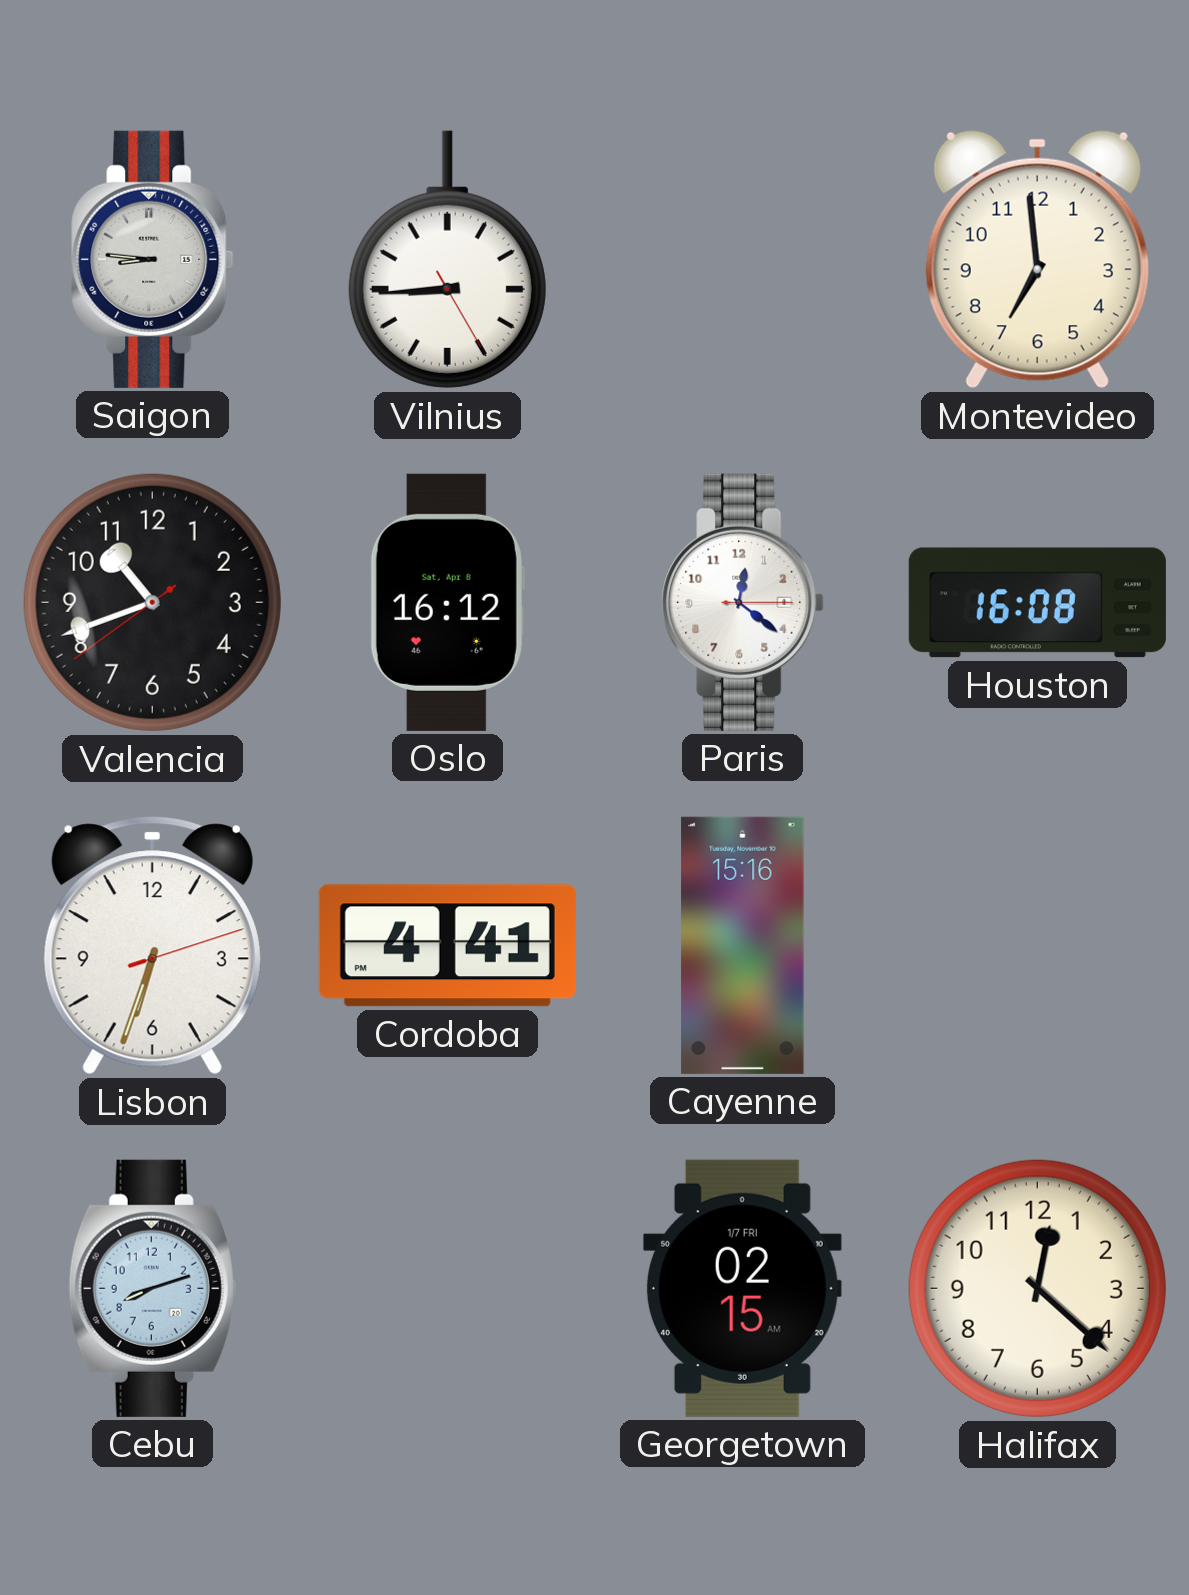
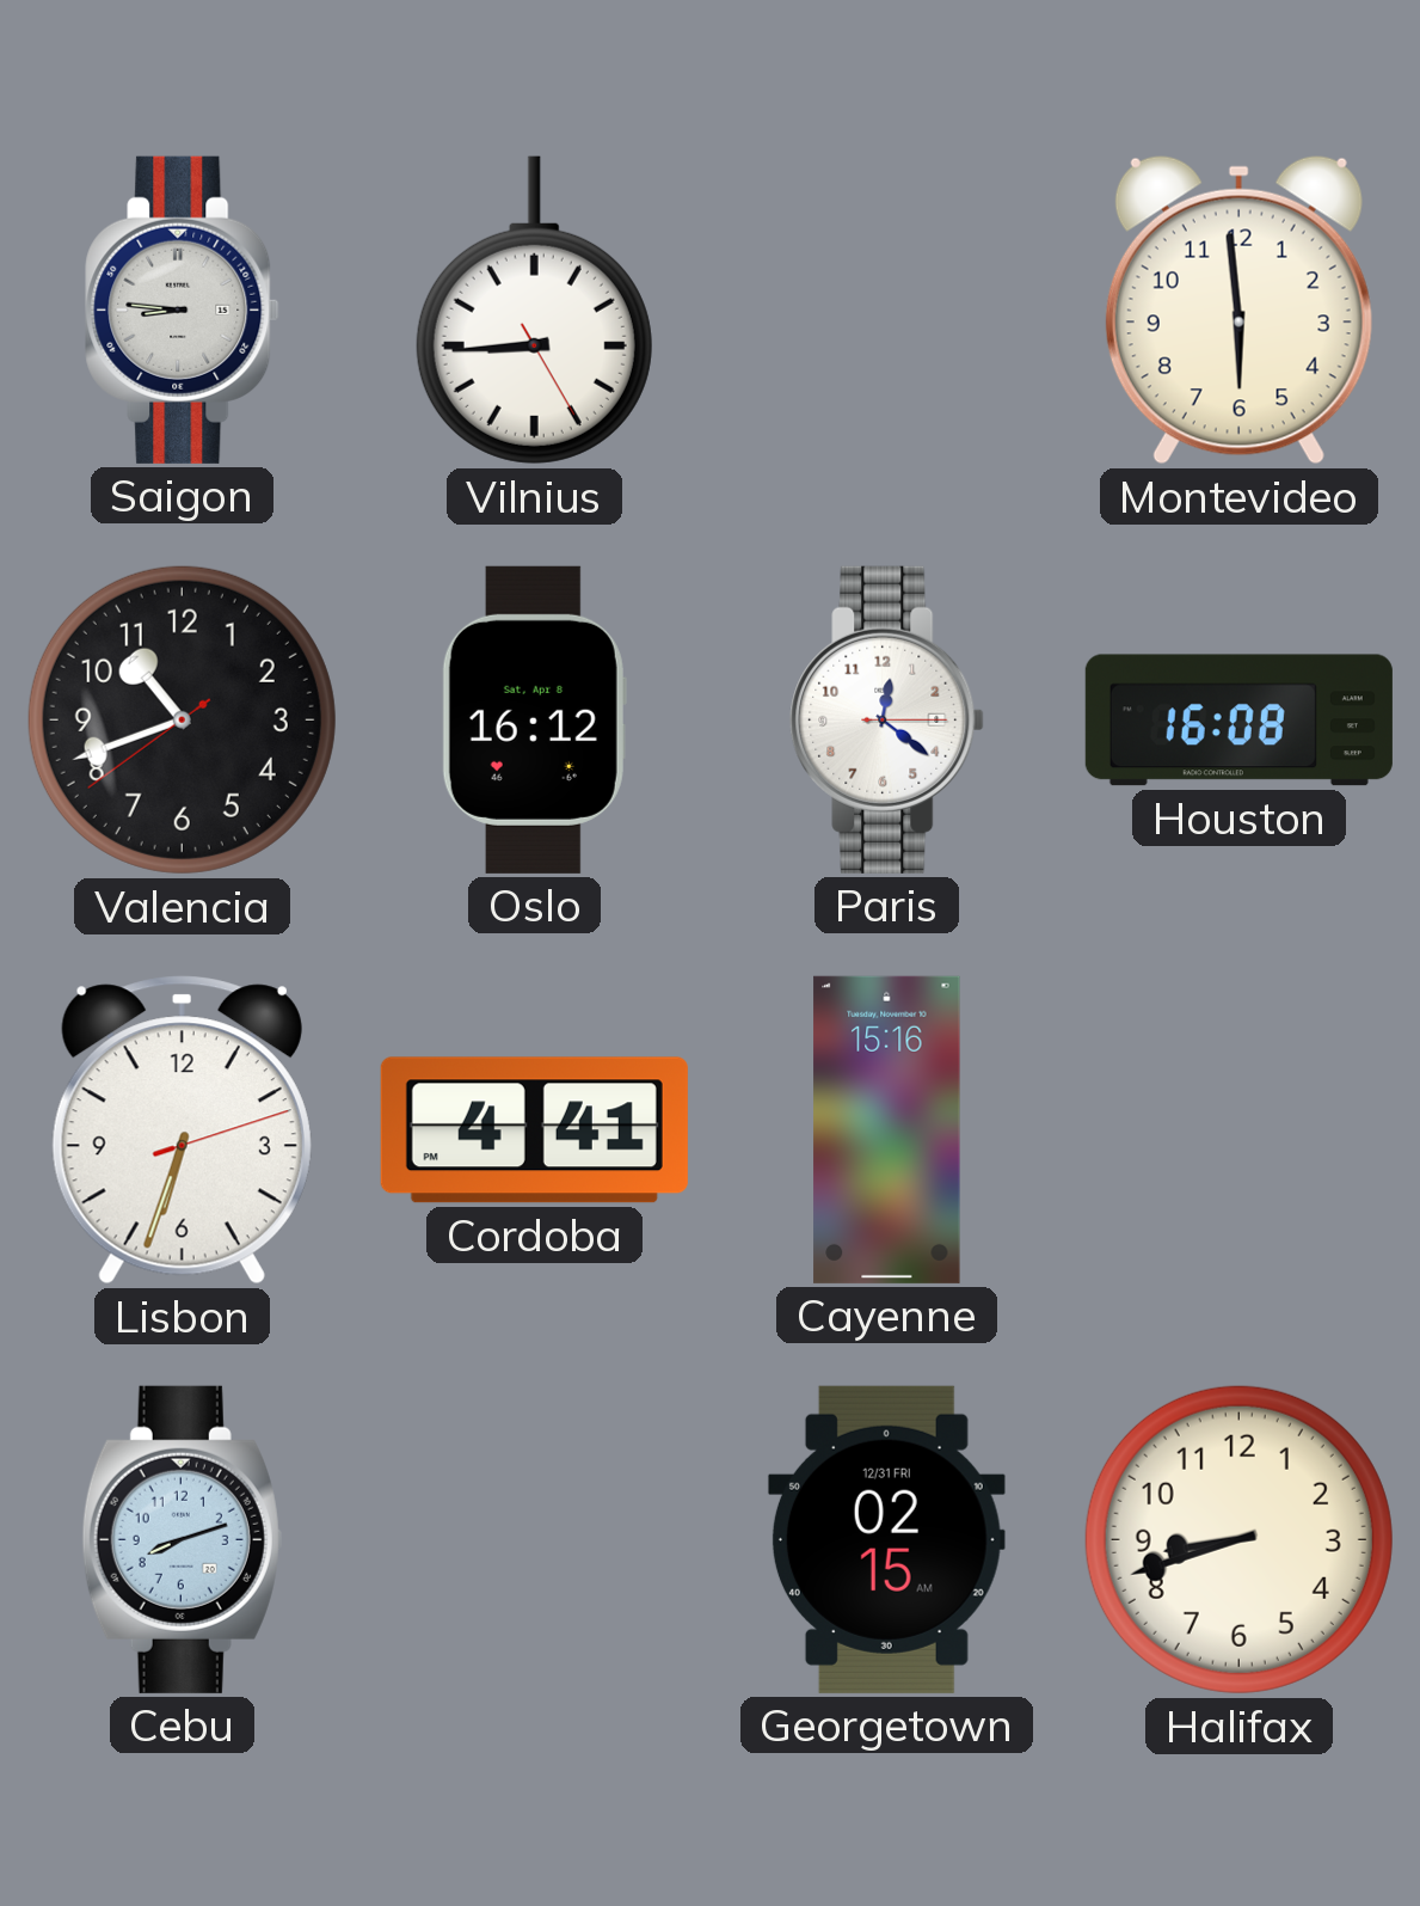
Montevideo: 6:59 -> 5:59
Georgetown date: 1/7 FRI -> 12/31 FRI
Halifax: 12:22 -> 8:42
